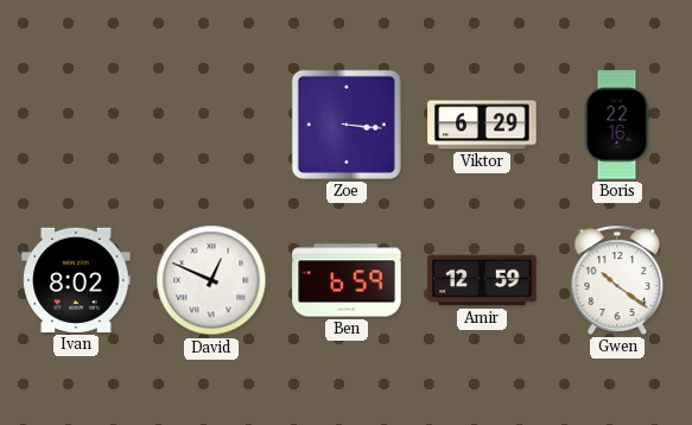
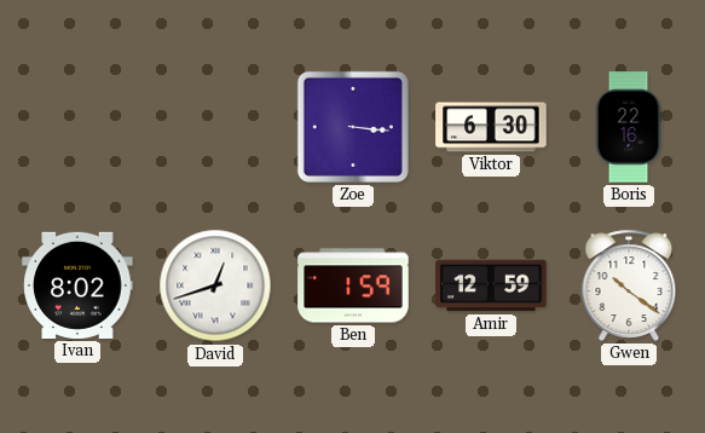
Viktor: 6:29 -> 6:30
David: 12:49 -> 12:42
Ben: 6:59 -> 1:59
